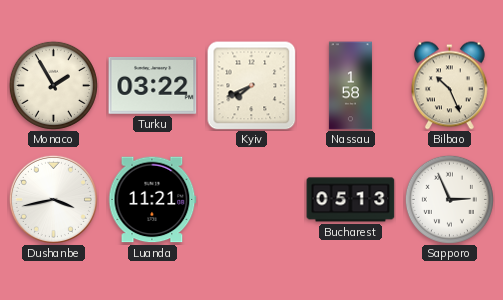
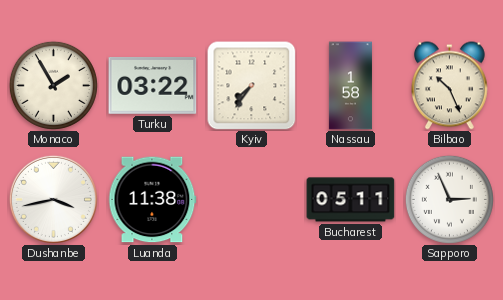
Kyiv: 7:41 -> 7:36
Luanda: 11:21 -> 11:38
Bucharest: 05:13 -> 05:11
